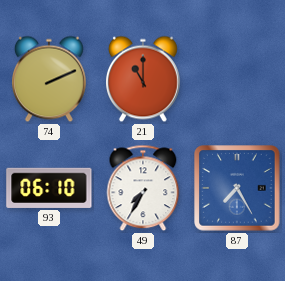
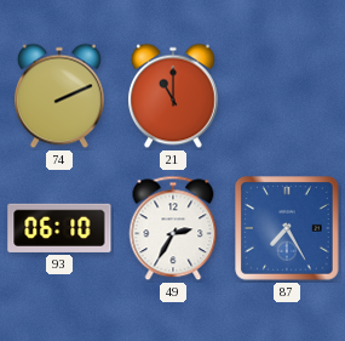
49: 7:35 -> 2:35
